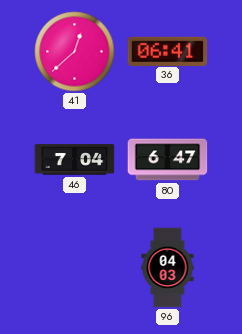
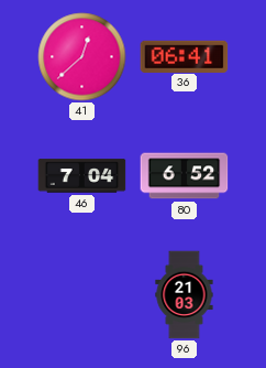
80: 6:47 -> 6:52
96: 04:03 -> 21:03
